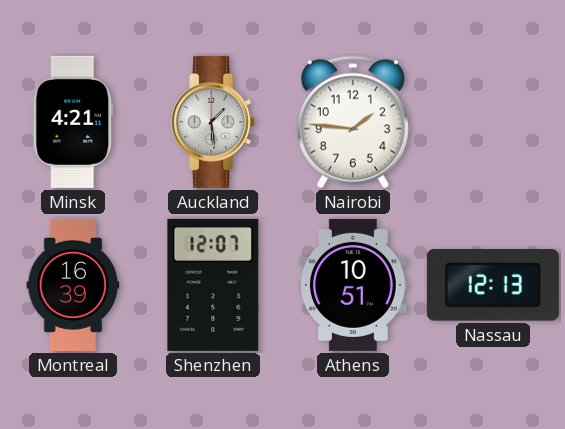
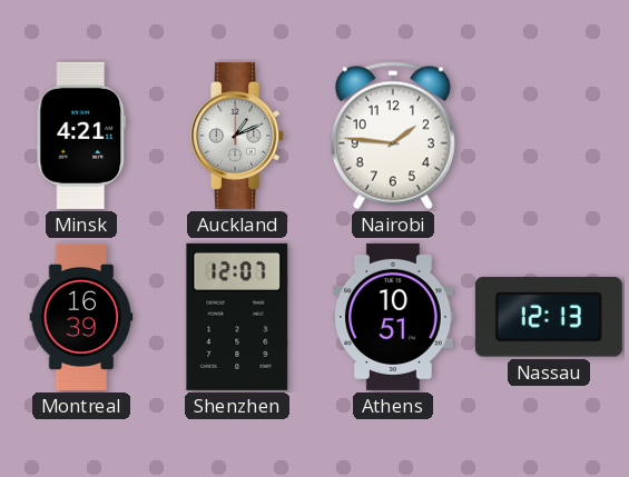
Auckland: 1:29 -> 1:11
